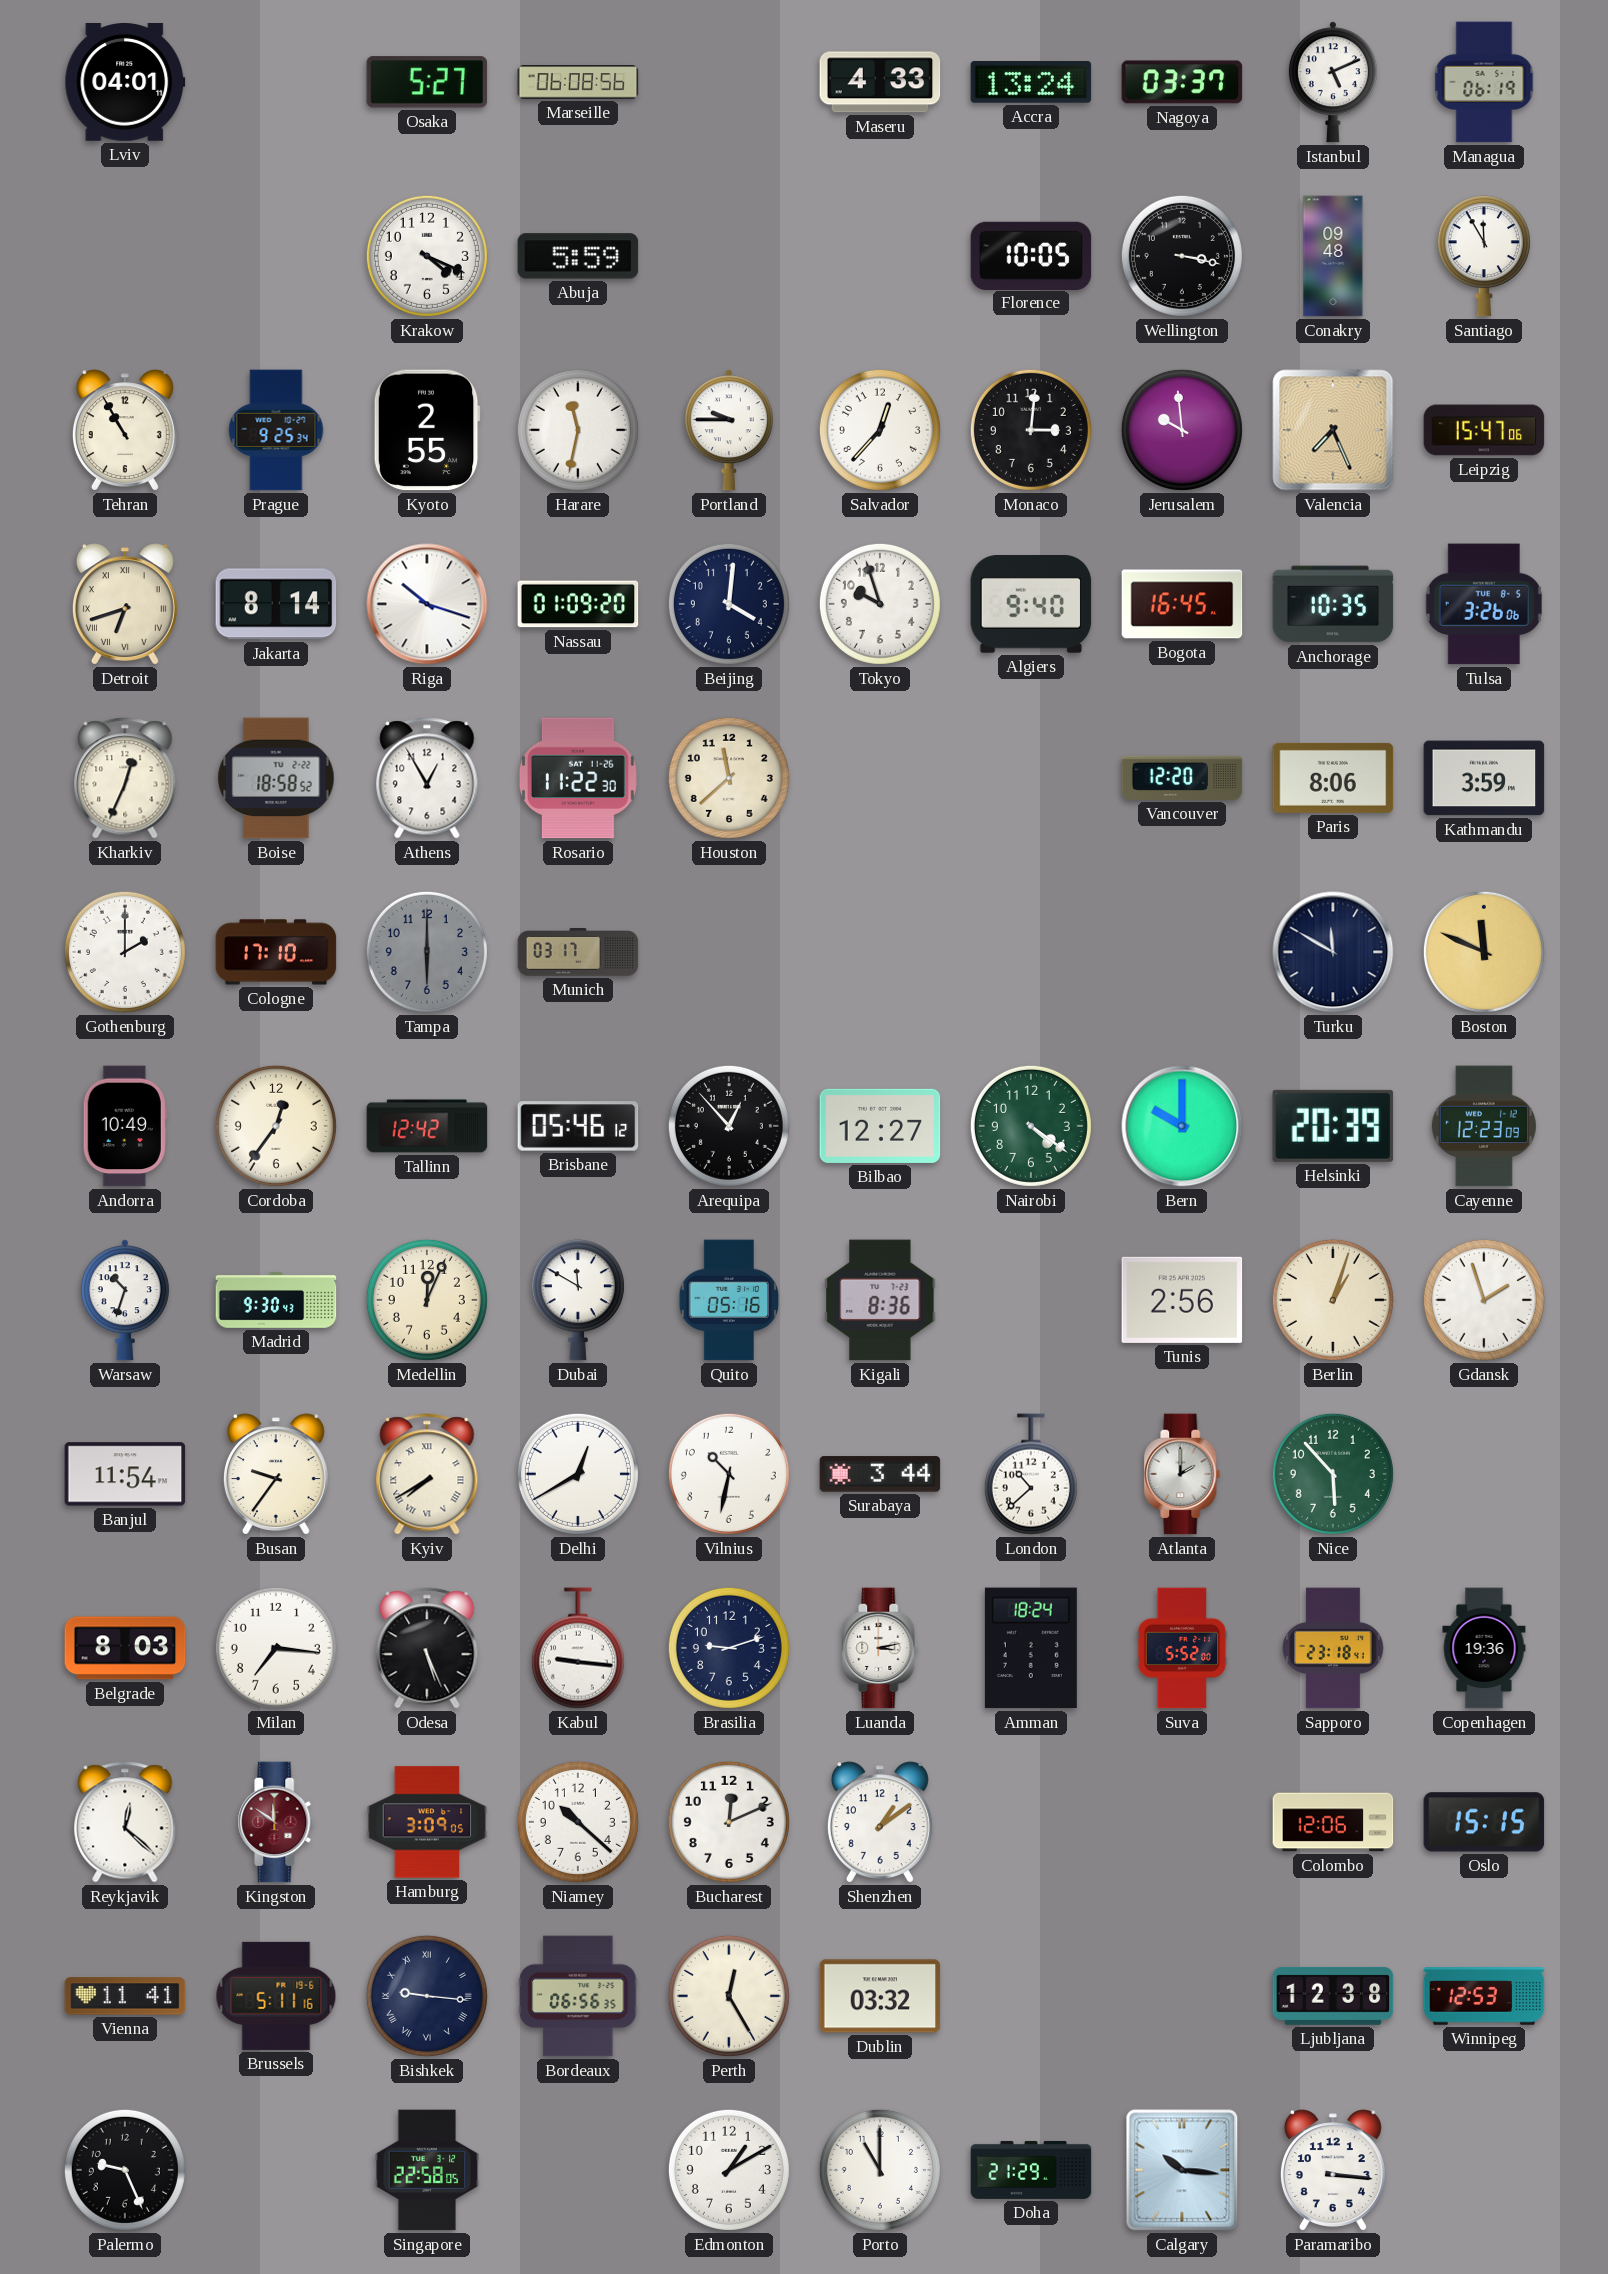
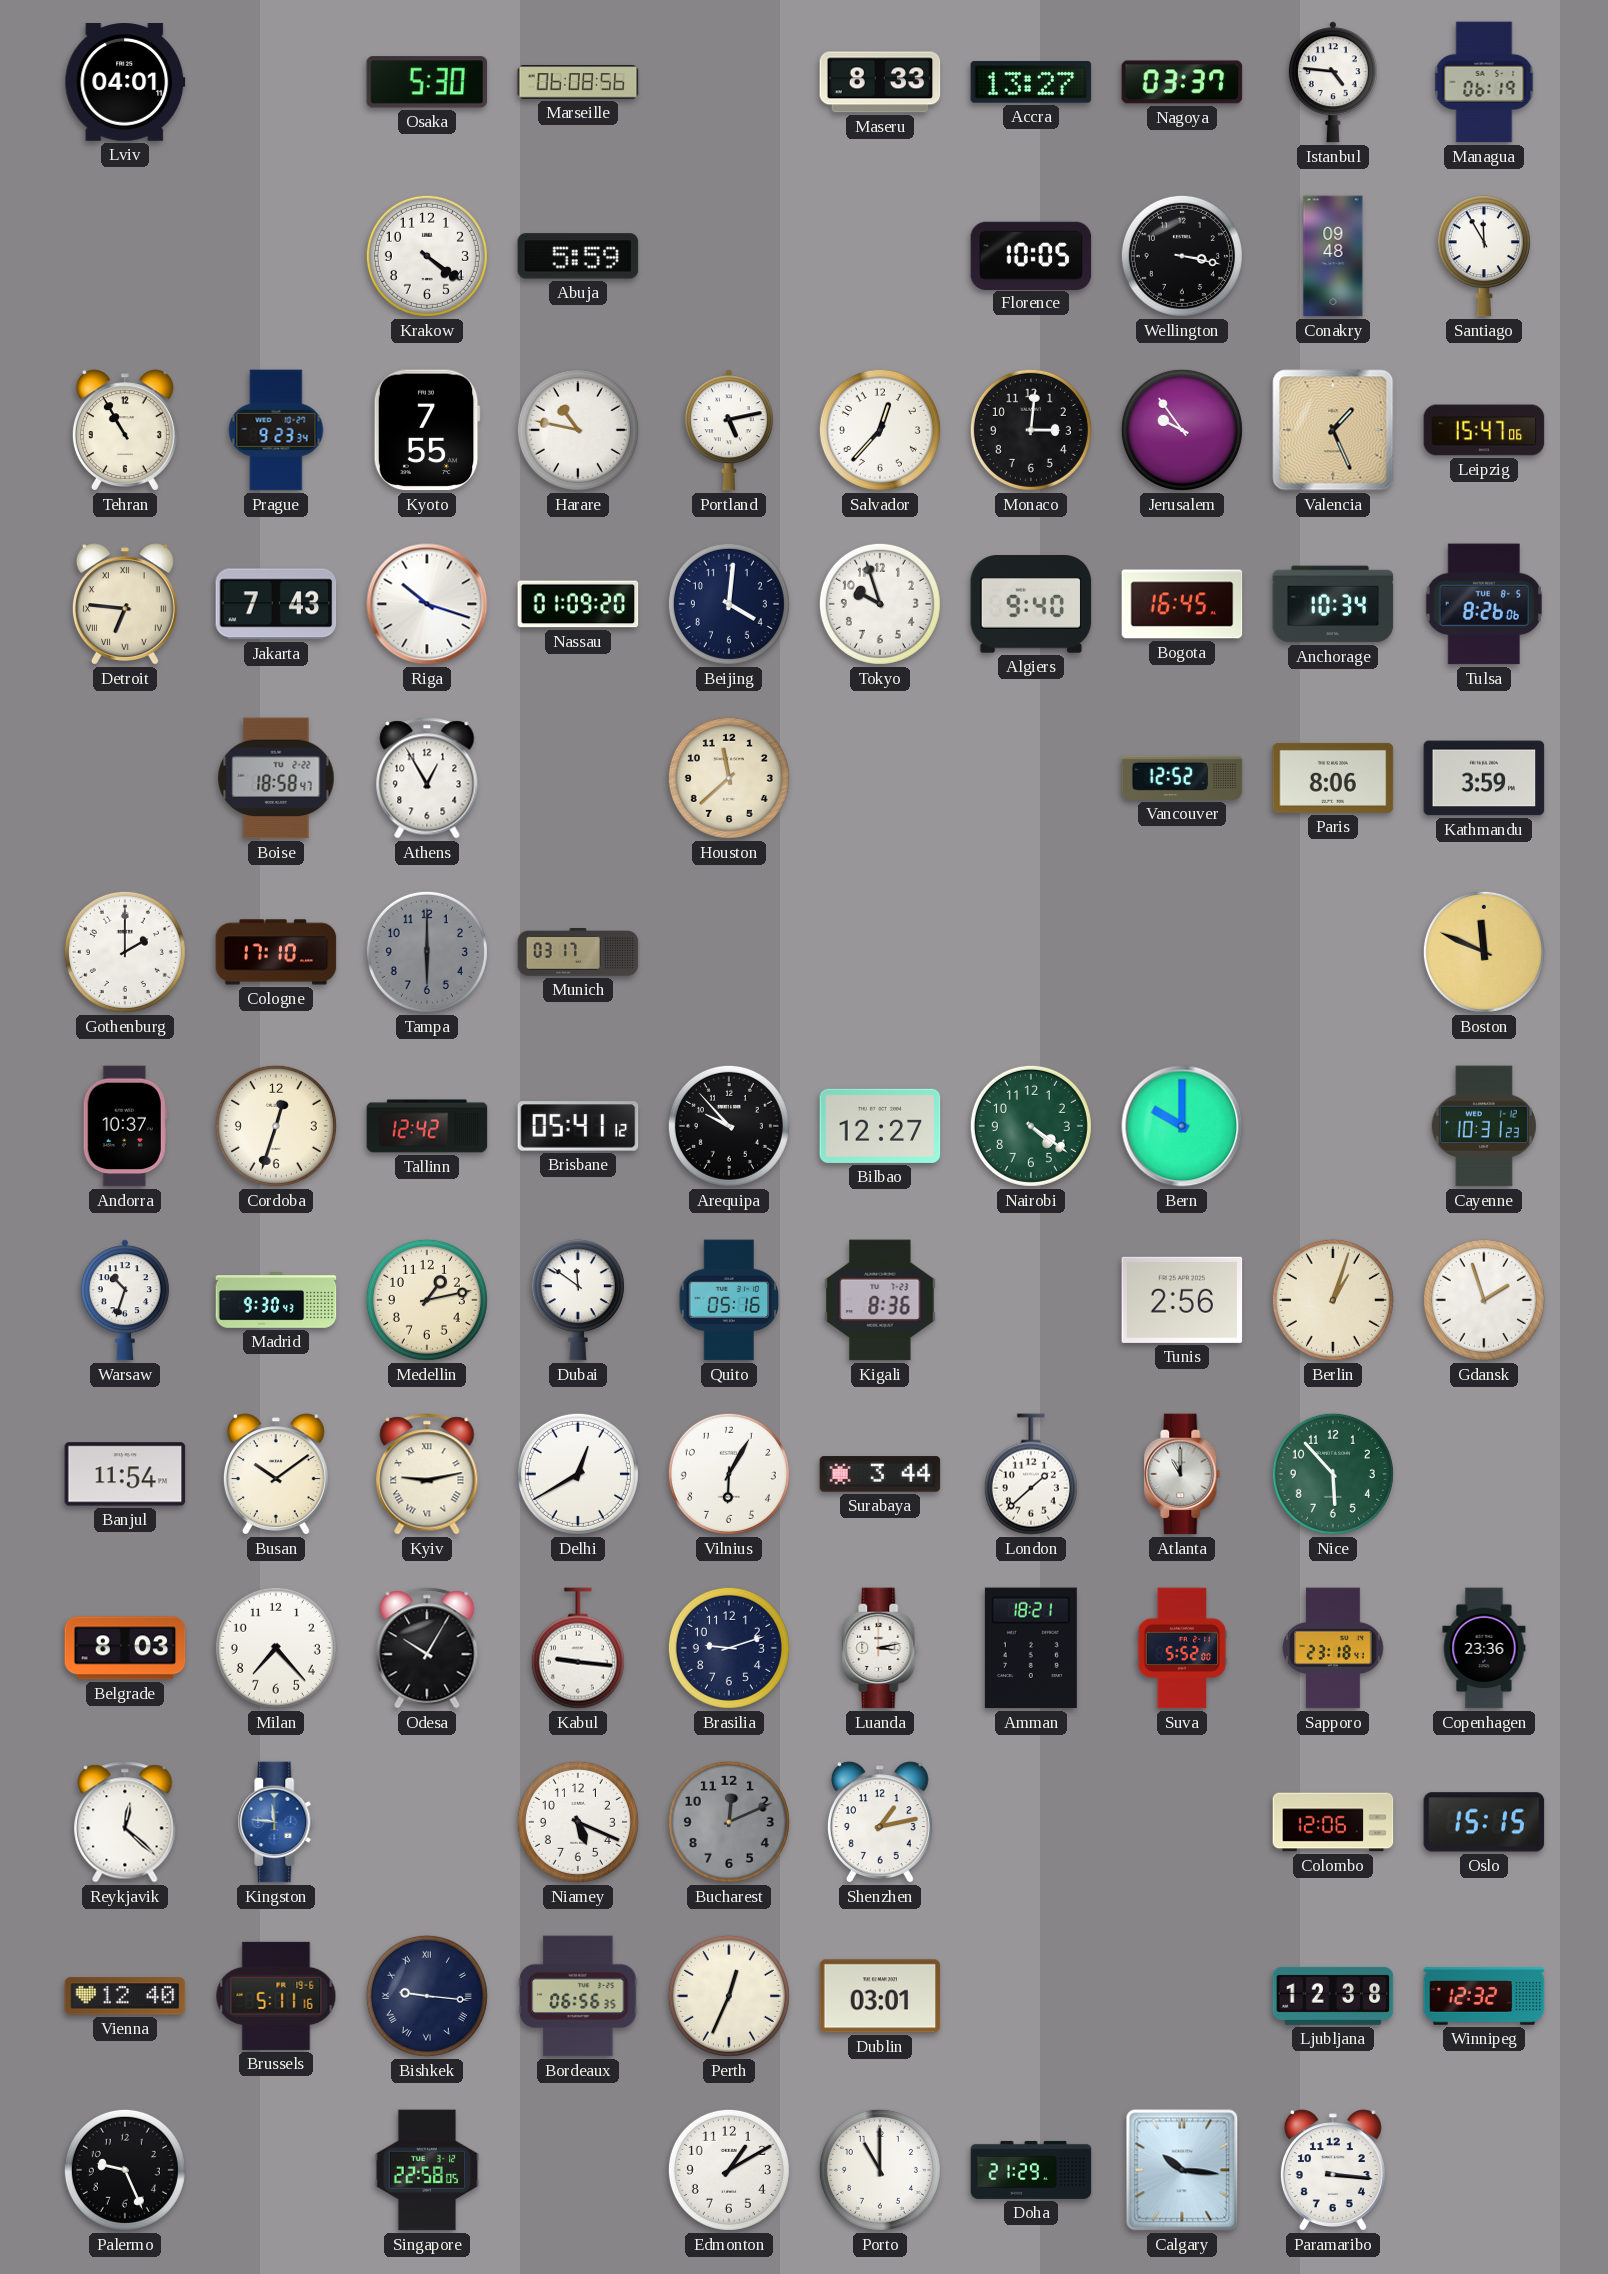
Osaka: 5:27 -> 5:30
Maseru: 4:33 -> 8:33
Accra: 13:24 -> 13:27
Istanbul: 5:11 -> 4:46
Krakow: 4:19 -> 4:21
Prague: 9:25 -> 9:23
Kyoto: 2:55 -> 7:55
Harare: 11:32 -> 10:47
Portland: 9:45 -> 5:13
Jerusalem: 9:59 -> 9:54
Valencia: 7:26 -> 1:26
Detroit: 6:42 -> 6:46
Jakarta: 8:14 -> 7:43
Anchorage: 10:35 -> 10:34
Tulsa: 3:26 -> 8:26
Kharkiv: 12:34 -> none
Boise: 18:58:52 -> 18:58:47
Rosario: 11:22 -> none
Vancouver: 12:20 -> 12:52
Turku: 11:50 -> none
Andorra: 10:49 -> 10:37
Cordoba: 12:36 -> 12:33
Brisbane: 05:46 -> 05:41
Arequipa: 12:53 -> 9:53
Helsinki: 20:39 -> none
Cayenne: 12:23 -> 10:31
Medellin: 12:04 -> 1:13
Dubai: 11:50 -> 11:51
Busan: 9:36 -> 10:09
Kyiv: 7:40 -> 9:13
Vilnius: 10:32 -> 6:05
London: 10:38 -> 1:38
Atlanta: 2:00 -> 11:00
Milan: 7:16 -> 7:23
Odesa: 5:26 -> 10:05
Amman: 18:24 -> 18:21
Copenhagen: 19:36 -> 23:36
Kingston: 11:51 -> 11:46
Kingston dial: burgundy -> blue
Hamburg: 3:09 -> none
Niamey: 10:22 -> 5:19
Bucharest dial: white -> grey
Shenzhen: 1:09 -> 1:13
Vienna: 11:41 -> 12:40
Perth: 12:25 -> 12:34
Dublin: 03:32 -> 03:01
Winnipeg: 12:53 -> 12:32
